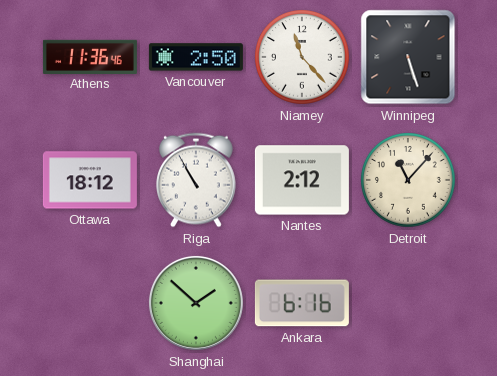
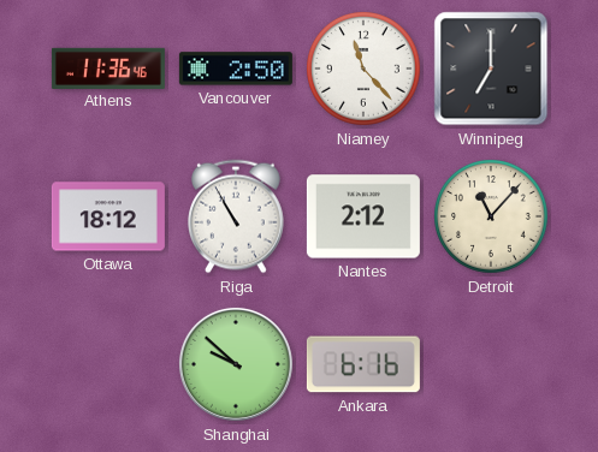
Winnipeg: 5:27 -> 7:00
Shanghai: 1:52 -> 9:52
